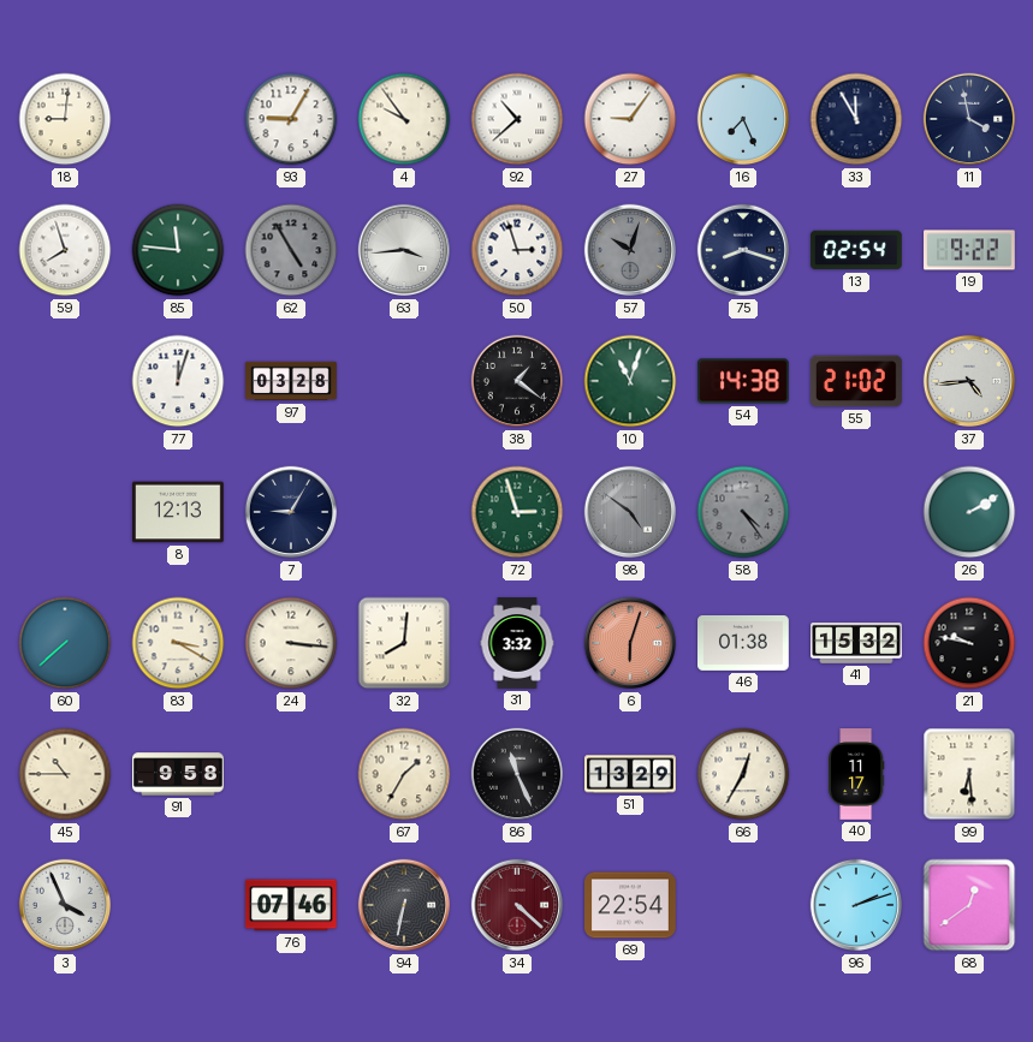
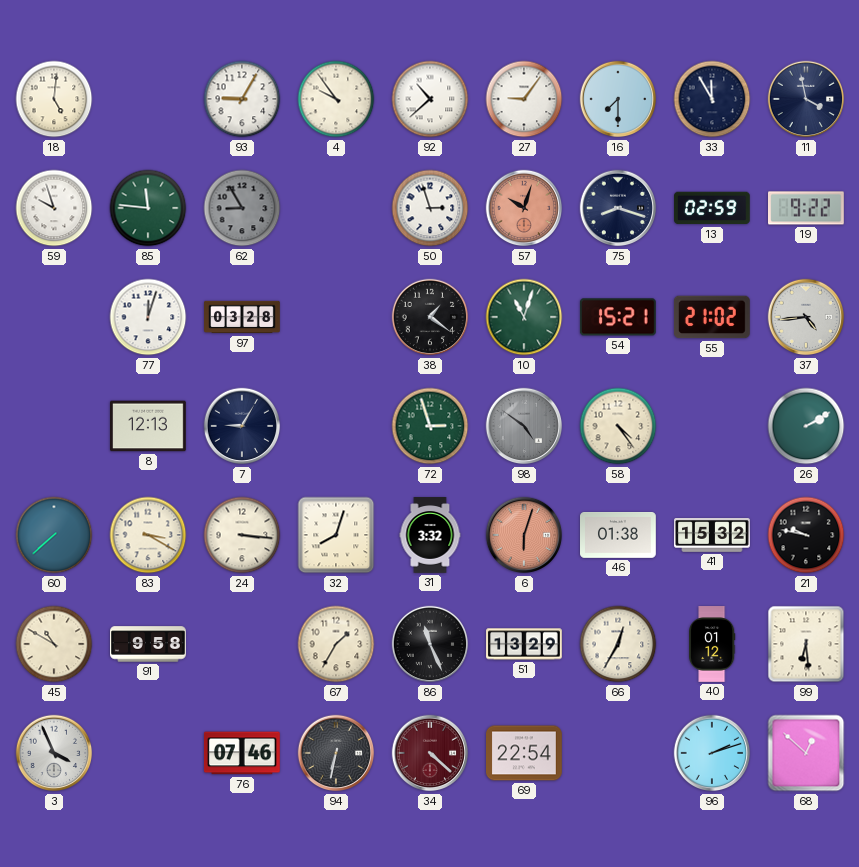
18: 9:01 -> 5:01
16: 7:26 -> 7:30
59: 7:57 -> 9:57
62: 4:55 -> 8:55
63: 3:44 -> none
57 dial: grey -> salmon
13: 02:54 -> 02:59
54: 14:38 -> 15:21
58 dial: grey -> cream
32: 8:01 -> 8:03
45: 10:45 -> 10:50
40: 11:17 -> 01:12
68: 12:39 -> 12:52
